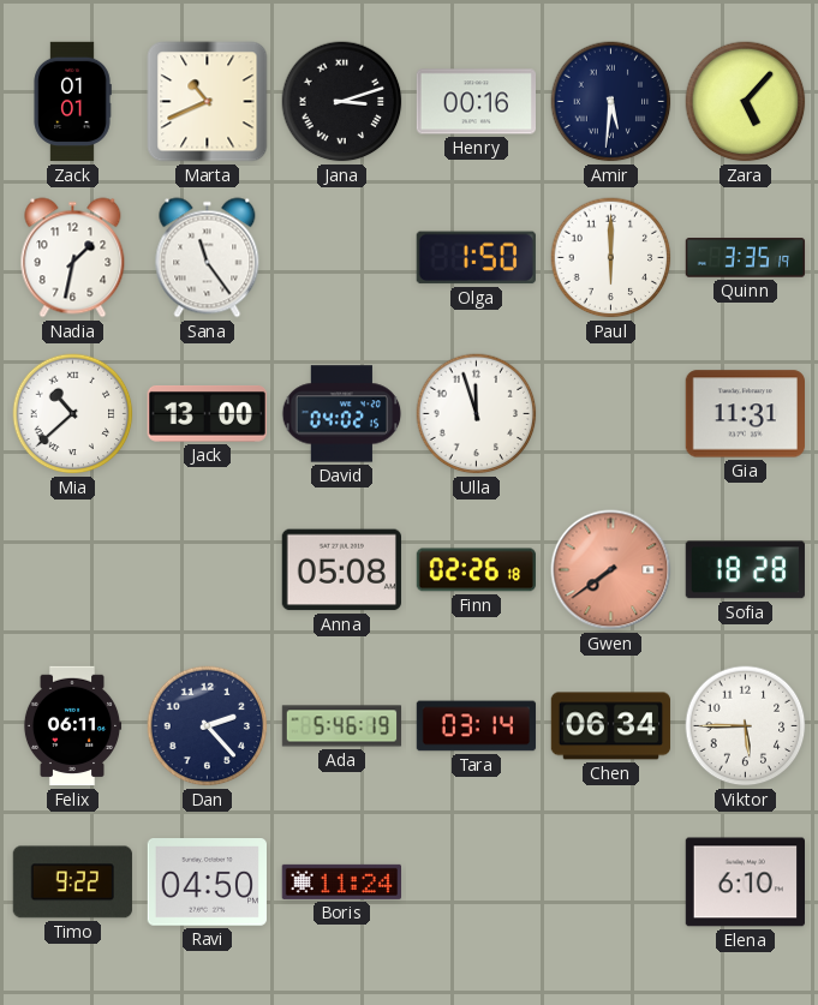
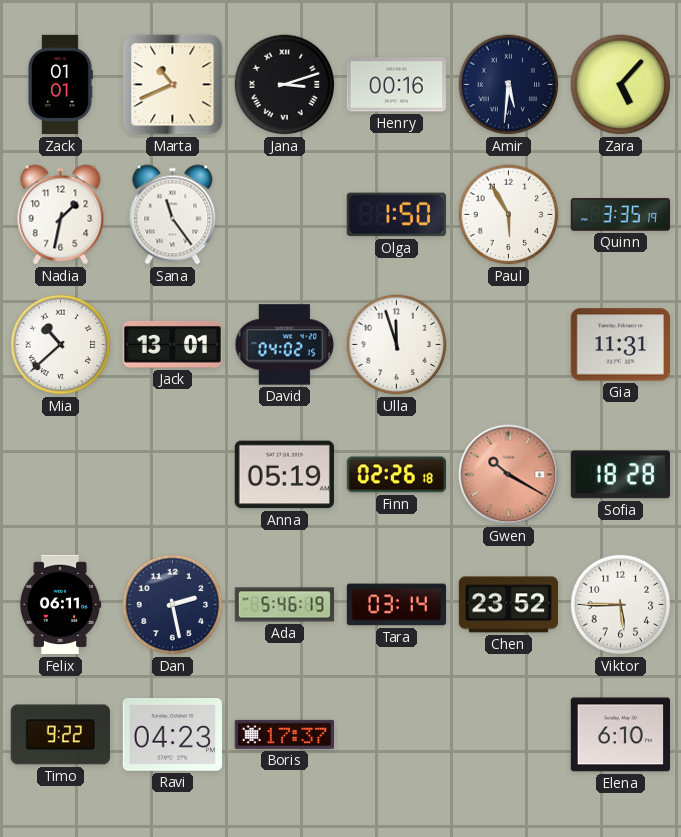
Paul: 6:00 -> 5:55
Jack: 13:00 -> 13:01
Anna: 05:08 -> 05:19
Gwen: 7:39 -> 10:20
Dan: 2:23 -> 2:28
Chen: 06:34 -> 23:52
Ravi: 04:50 -> 04:23
Boris: 11:24 -> 17:37
